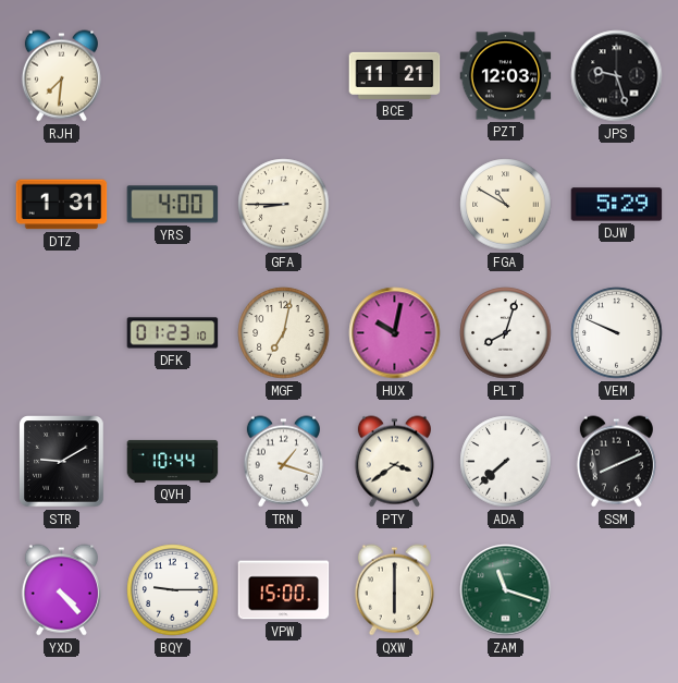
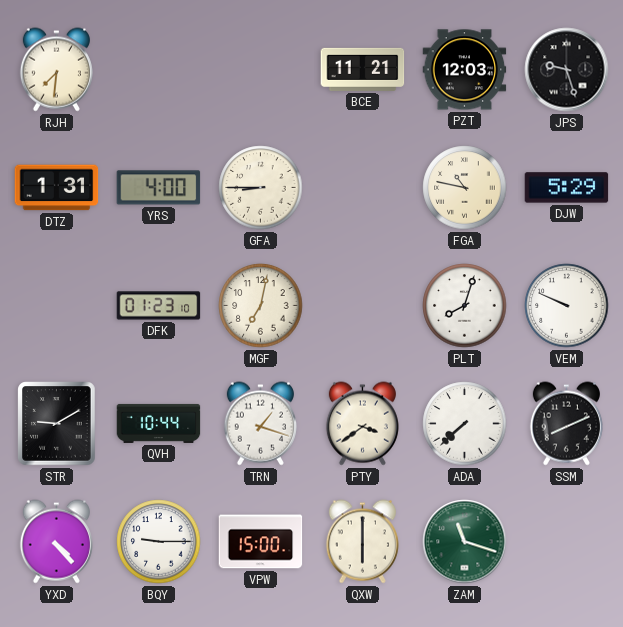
FGA: 10:50 -> 10:47
HUX: 10:02 -> none
